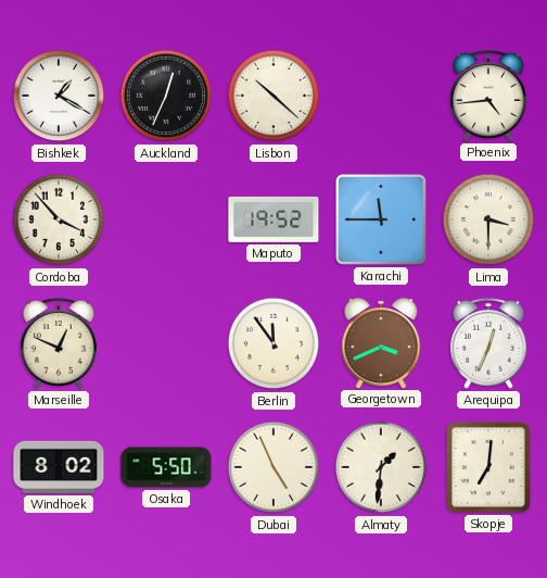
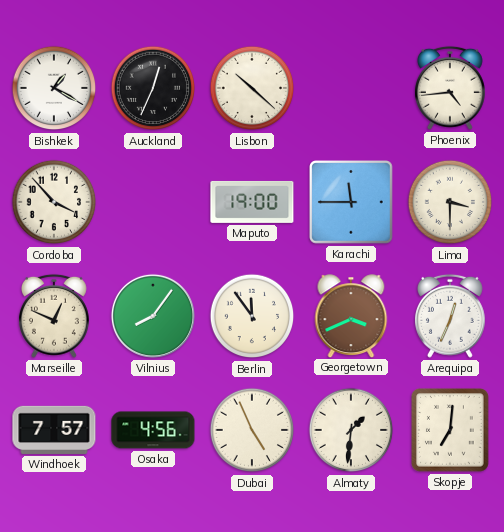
Maputo: 19:52 -> 19:00
Vilnius: none -> 8:06
Windhoek: 8:02 -> 7:57
Osaka: 5:50 -> 4:56
